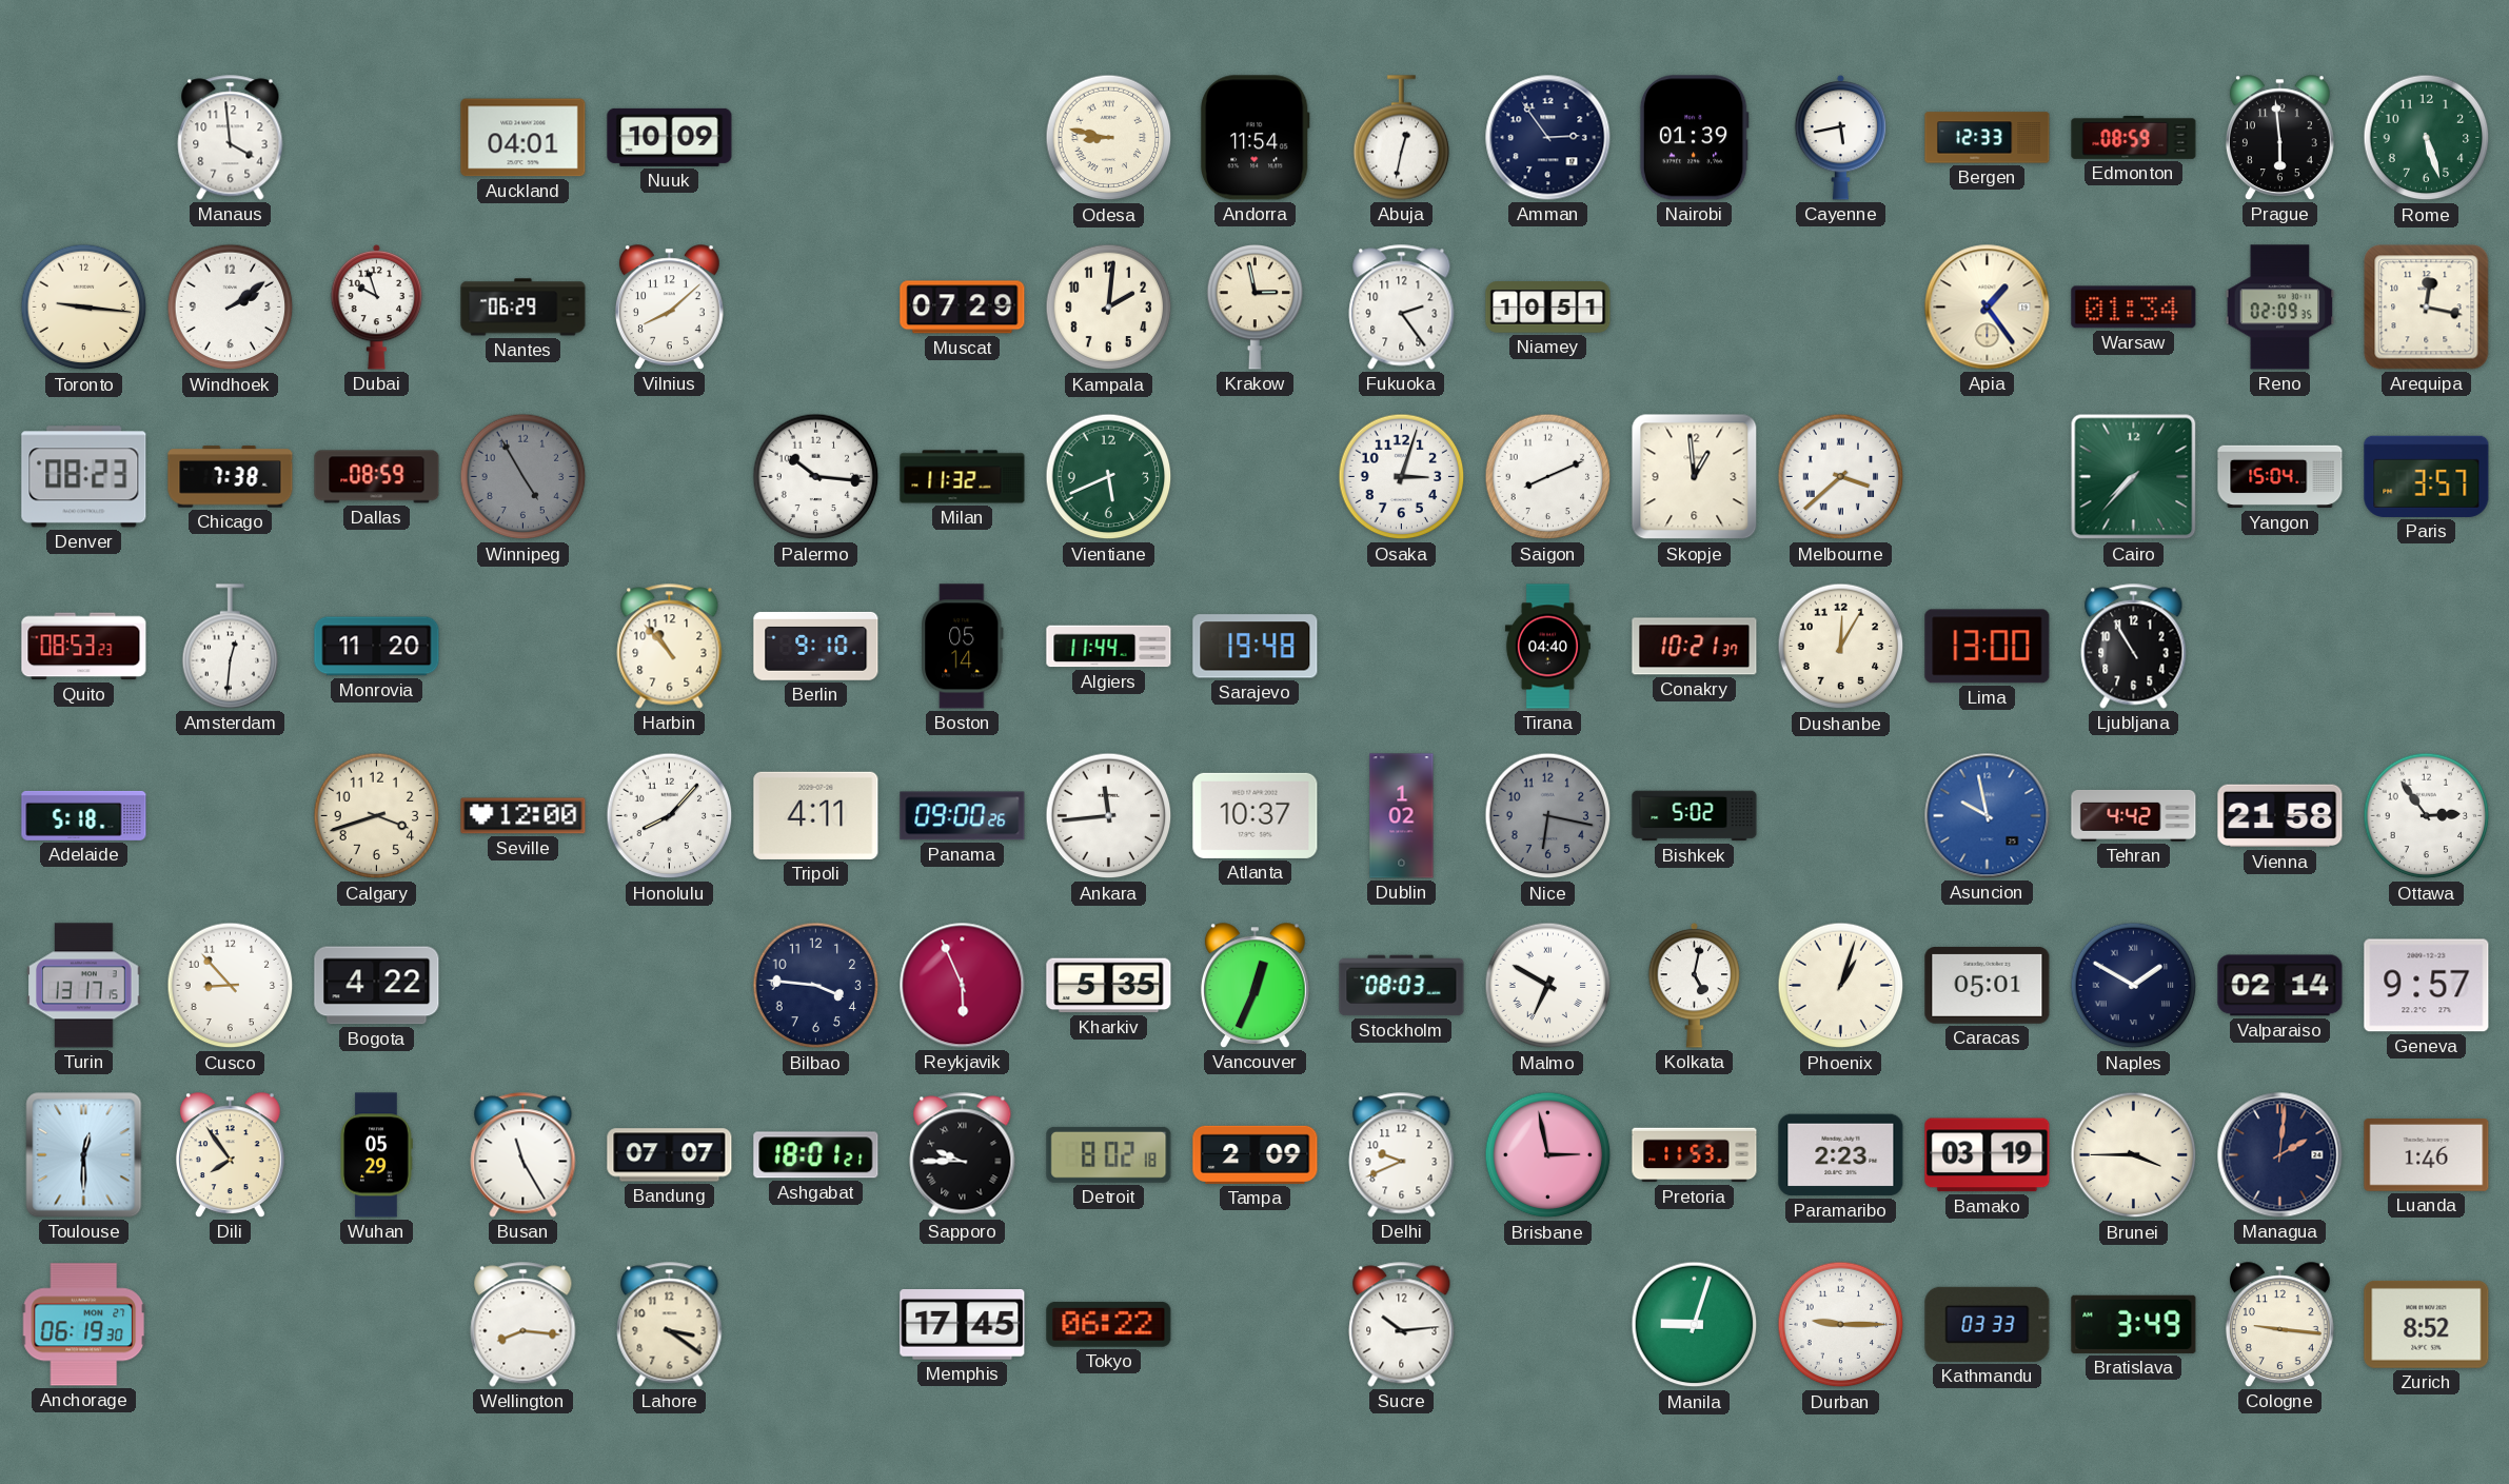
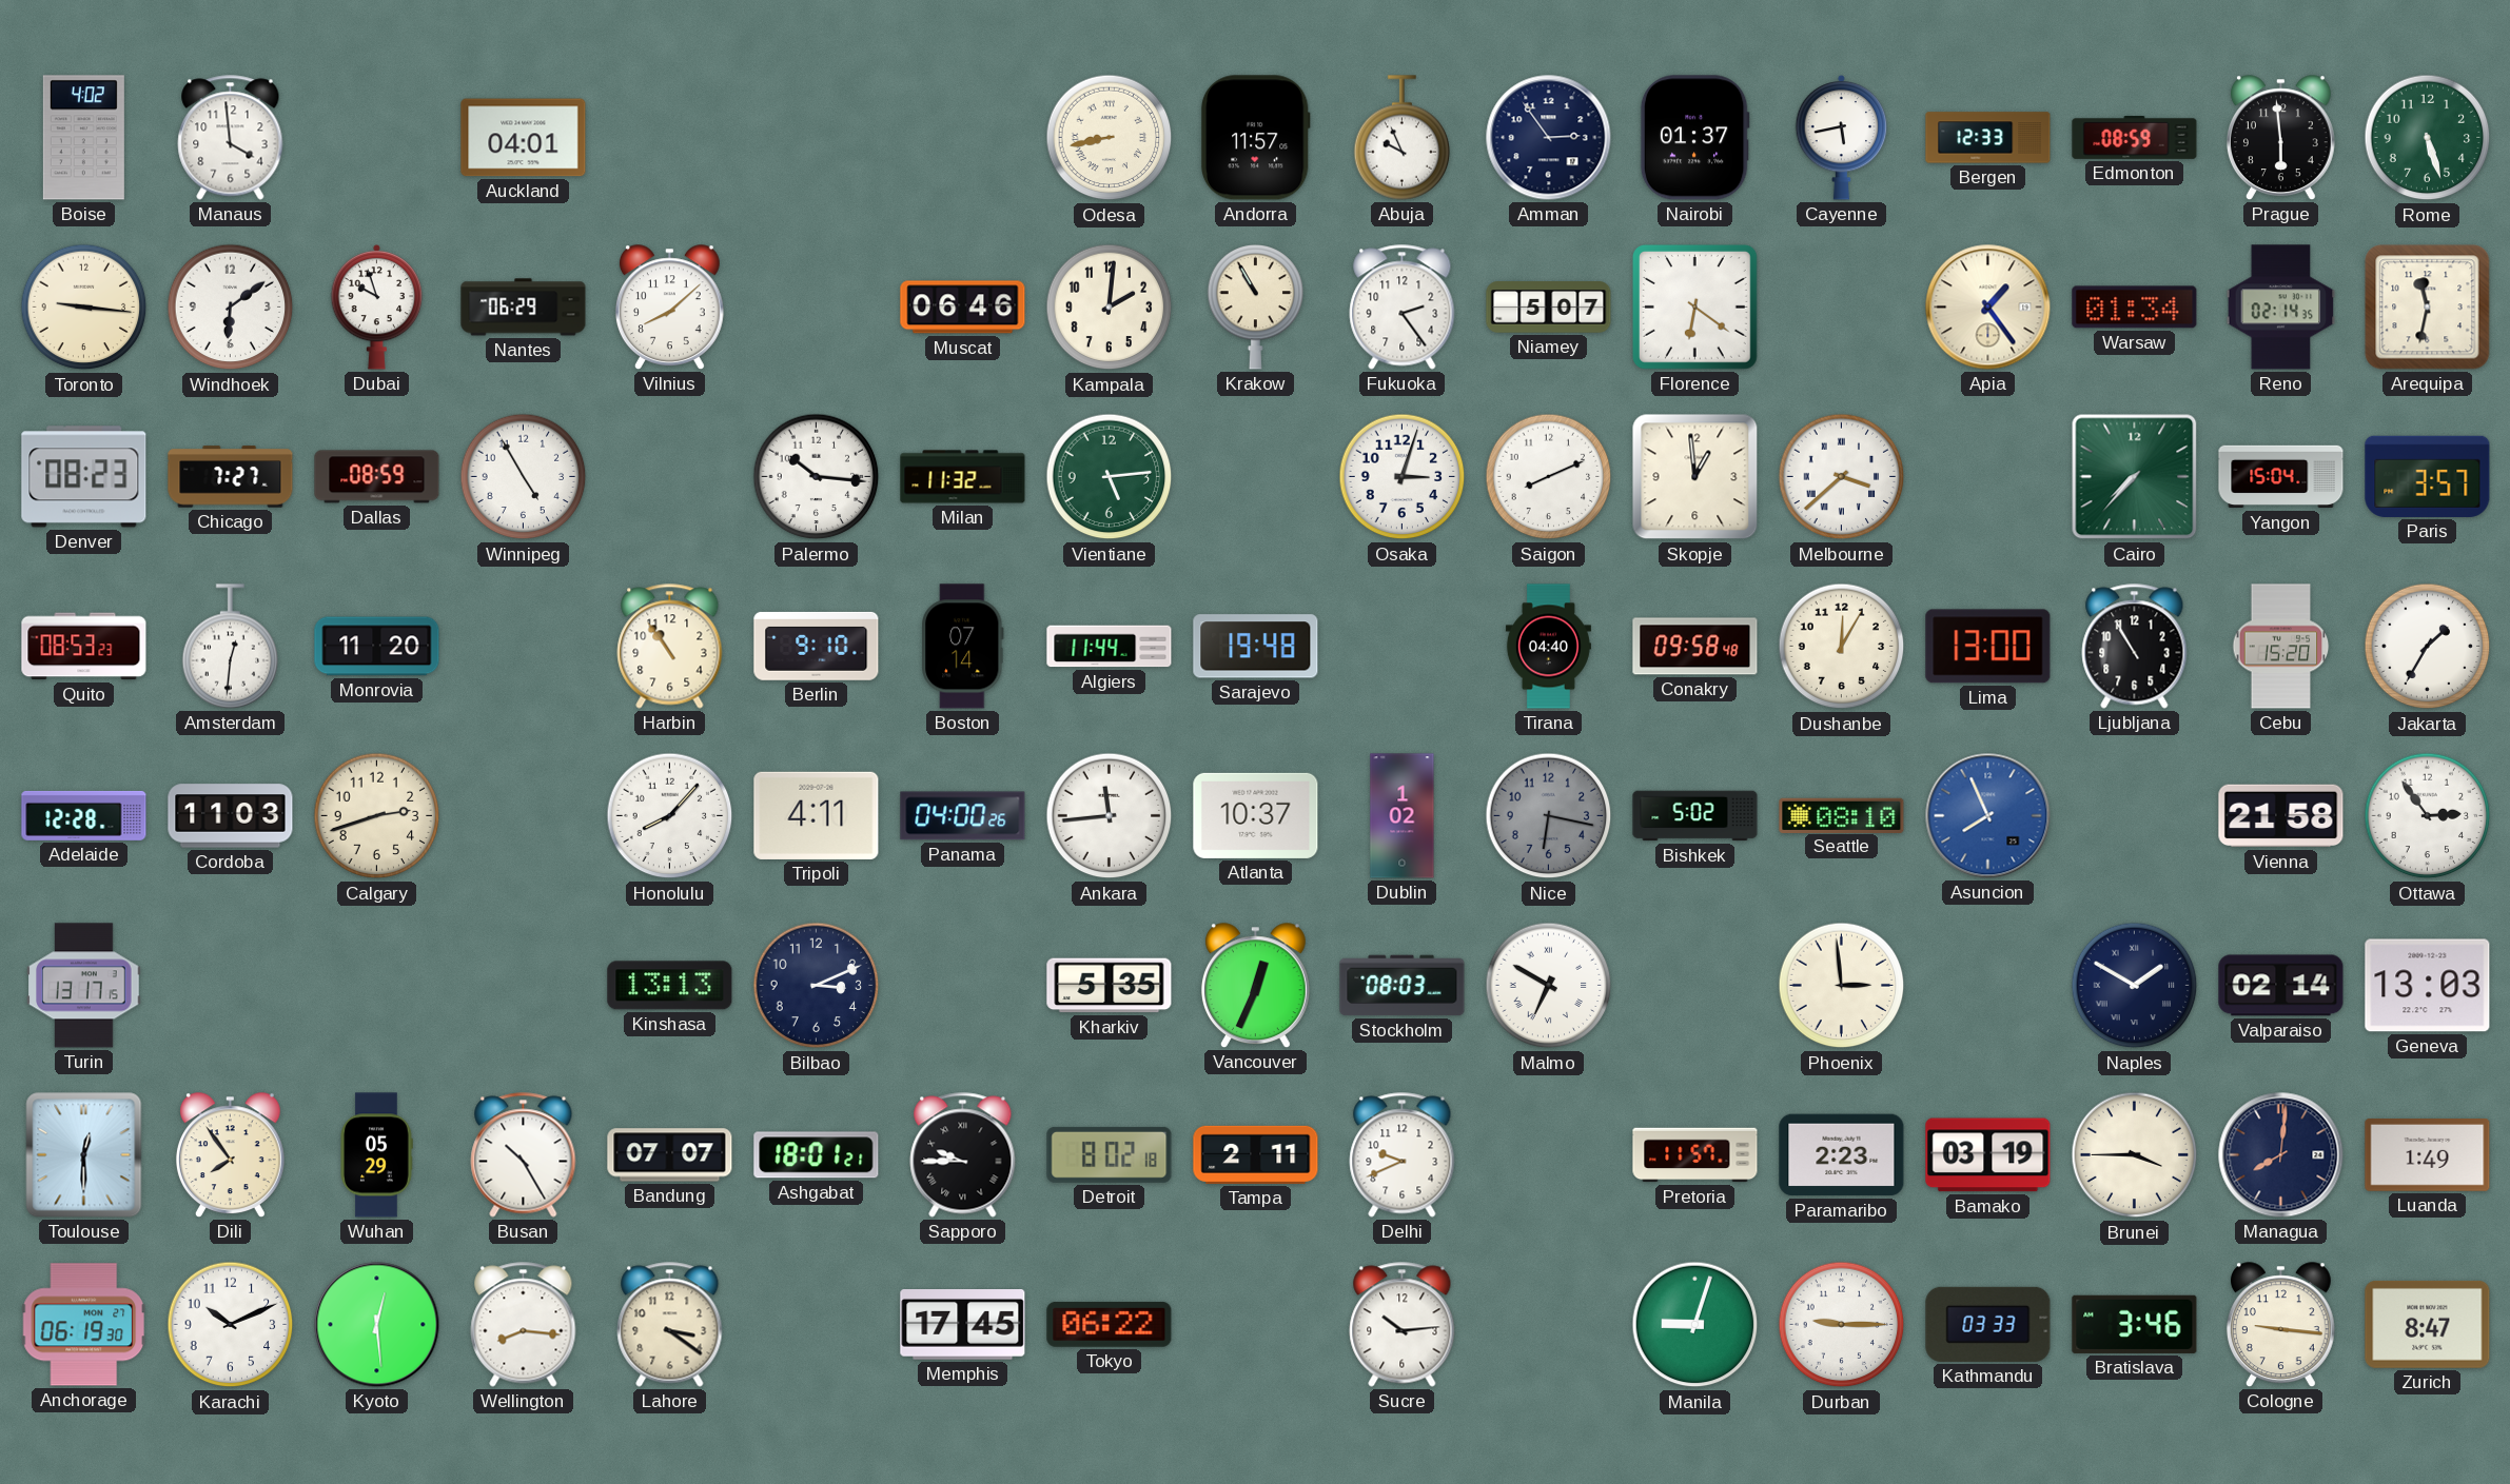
Boise: none -> 4:02
Nuuk: 10:09 -> none
Odesa: 8:47 -> 8:43
Andorra: 11:54 -> 11:57
Abuja: 12:32 -> 9:56
Nairobi: 01:39 -> 01:37
Windhoek: 2:09 -> 6:09
Muscat: 07:29 -> 06:46
Krakow: 2:58 -> 10:55
Niamey: 10:51 -> 5:07
Florence: none -> 6:21
Reno: 02:09 -> 02:14
Arequipa: 12:17 -> 11:32
Chicago: 7:38 -> 7:27
Winnipeg dial: grey -> white
Vientiane: 5:41 -> 5:14
Harbin: 10:53 -> 10:54
Boston: 05:14 -> 07:14
Conakry: 10:21 -> 09:58
Cebu: none -> 15:20
Jakarta: none -> 1:35
Adelaide: 5:18 -> 12:28
Cordoba: none -> 11:03
Calgary: 3:42 -> 2:42
Seville: 12:00 -> none
Panama: 09:00 -> 04:00
Seattle: none -> 08:10
Asuncion: 9:58 -> 7:56
Tehran: 4:42 -> none
Cusco: 8:53 -> none
Bogota: 4:22 -> none
Kinshasa: none -> 13:13
Bilbao: 3:46 -> 3:11
Reykjavik: 5:56 -> none
Kolkata: 5:02 -> none
Phoenix: 1:03 -> 2:59
Caracas: 05:01 -> none
Geneva: 9:57 -> 13:03
Busan: 11:25 -> 10:25
Tampa: 2:09 -> 2:11
Brisbane: 2:58 -> none
Pretoria: 11:53 -> 11:57
Managua: 2:01 -> 8:01
Luanda: 1:46 -> 1:49
Karachi: none -> 10:11
Kyoto: none -> 12:29
Bratislava: 3:49 -> 3:46
Zurich: 8:52 -> 8:47
